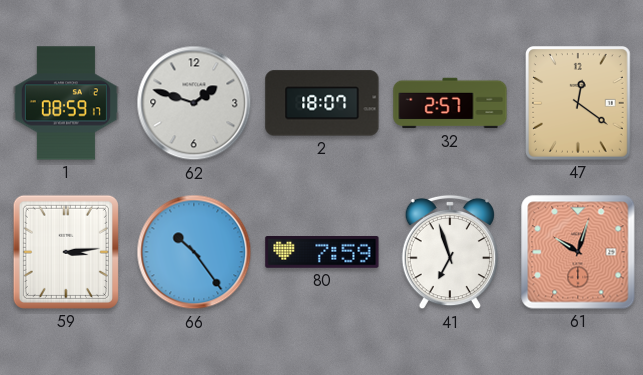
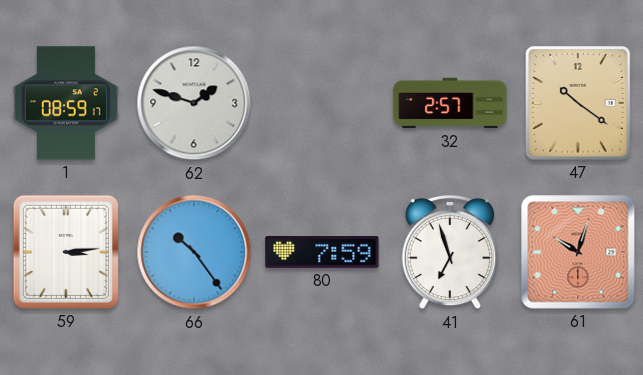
2: 18:07 -> none
47: 12:21 -> 10:21
